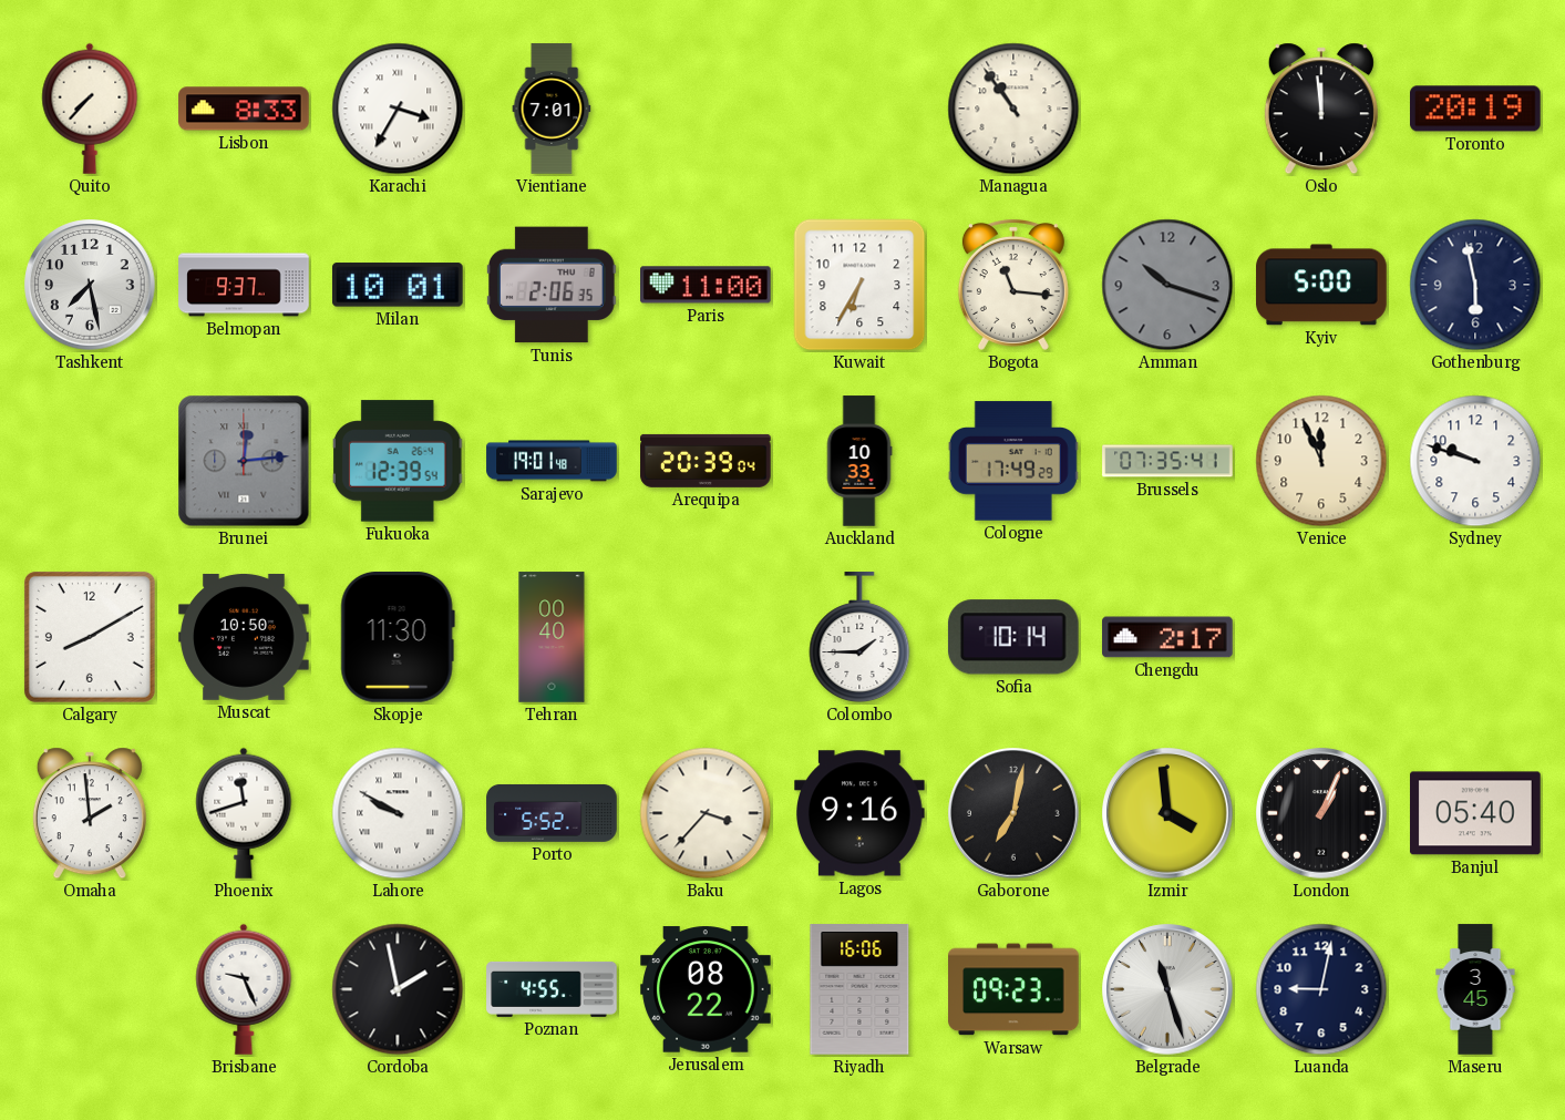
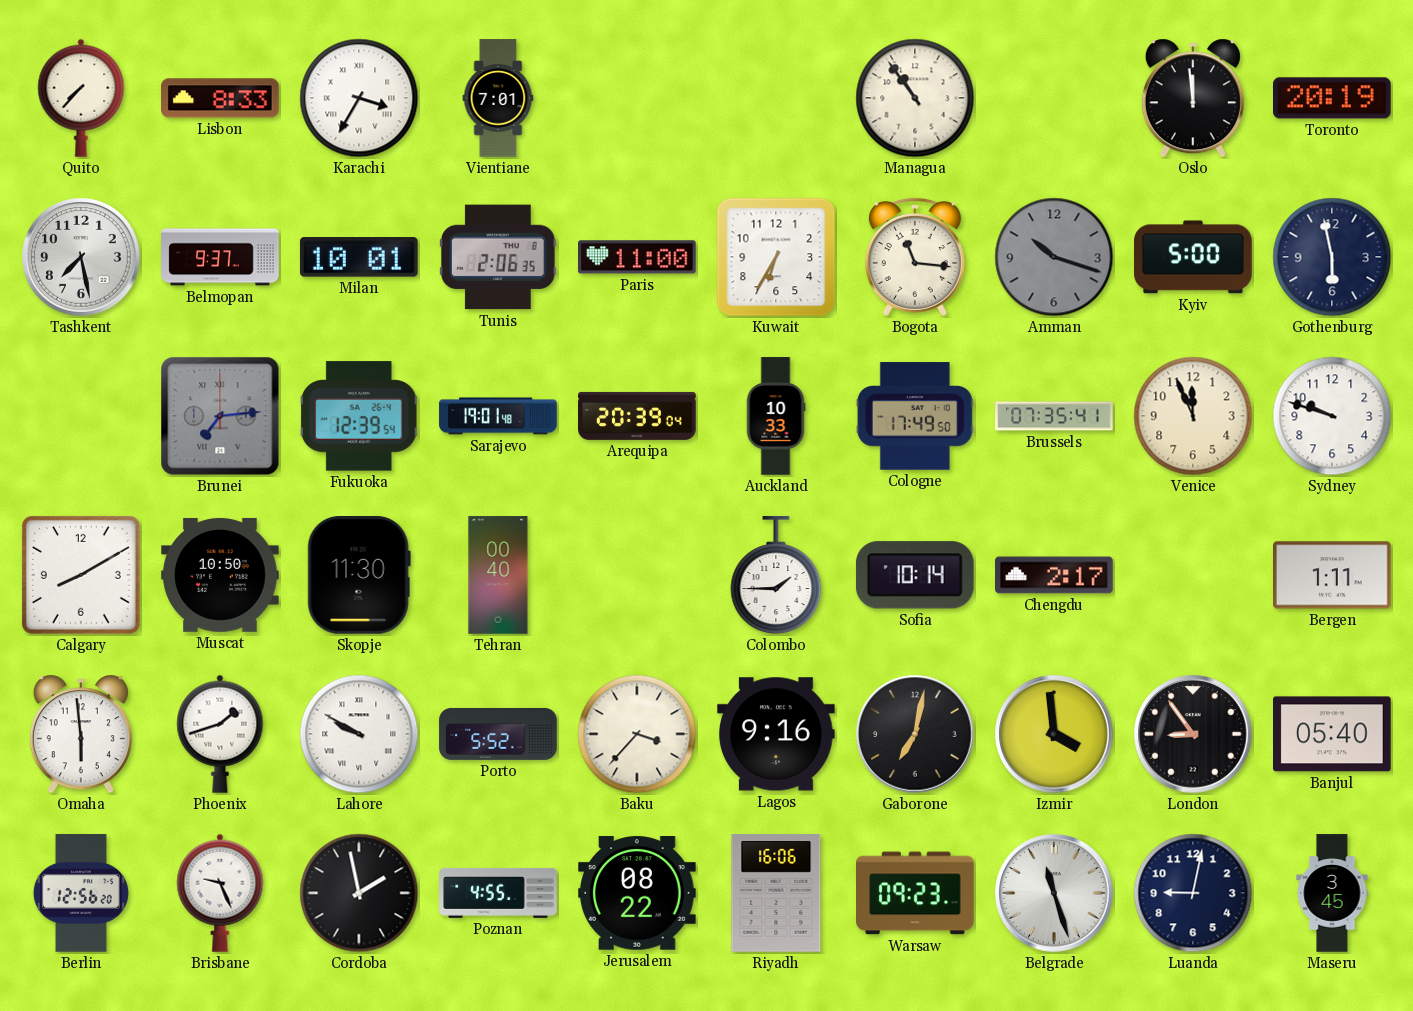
Brunei: 12:14 -> 7:14
Cologne: 17:49:29 -> 17:49:50
Bergen: none -> 1:11
Omaha: 1:59 -> 5:59
Phoenix: 11:42 -> 1:42
London: 1:04 -> 8:54
Berlin: none -> 12:56
